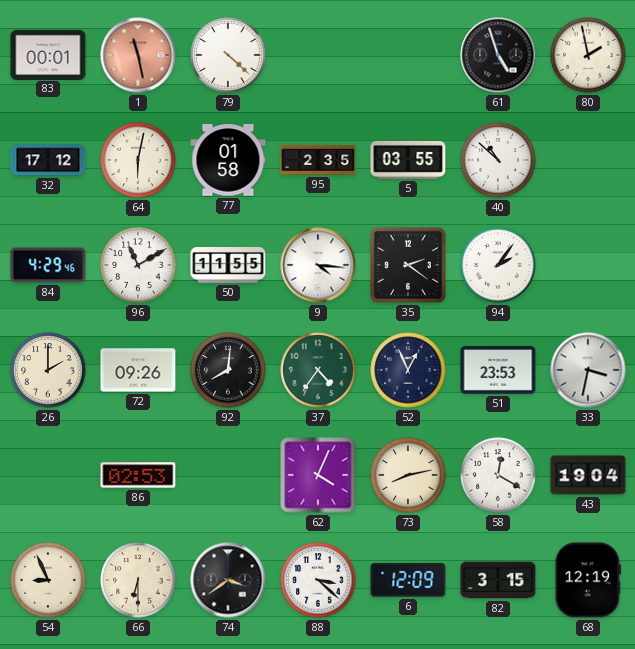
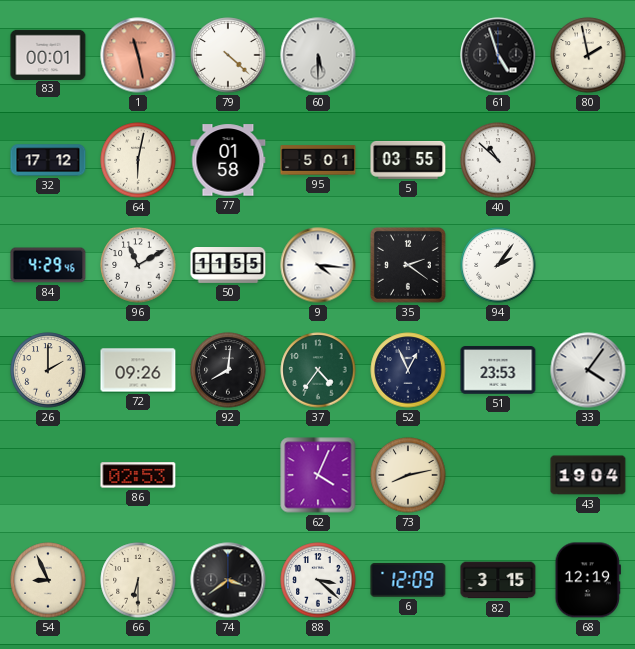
60: none -> 5:30
95: 2:35 -> 5:01
33: 3:32 -> 4:06
58: 12:20 -> none
